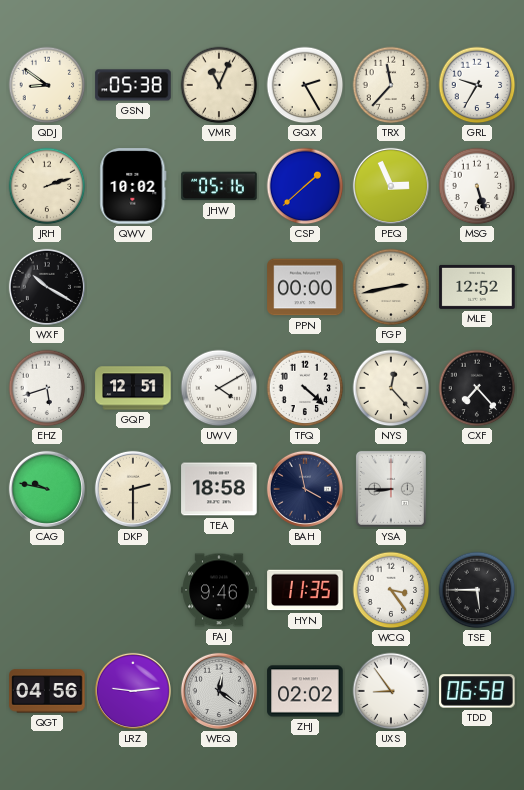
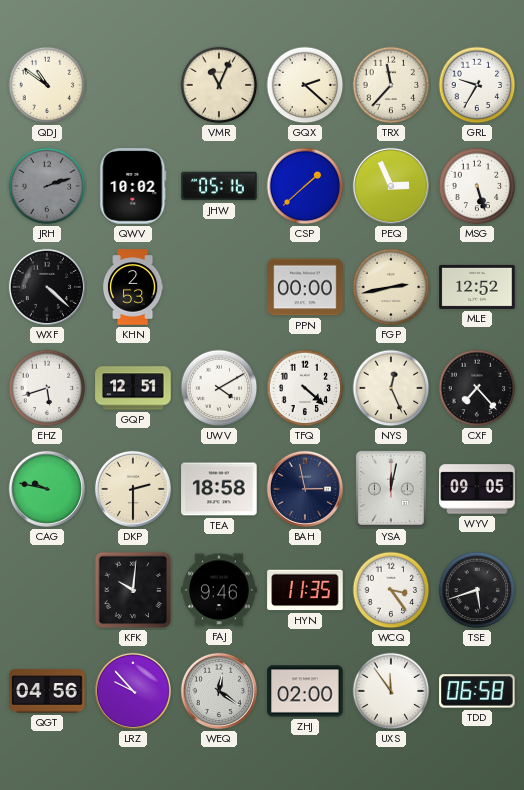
QDJ: 8:51 -> 10:51
GSN: 05:38 -> none
GQX: 2:25 -> 2:22
JRH dial: cream -> grey
WXF: 10:20 -> 4:22
KHN: none -> 2:53
NYS: 12:23 -> 12:26
BAH: 3:58 -> 2:58
YSA: 8:45 -> 12:02
WYV: none -> 09:05
KFK: none -> 10:01
TSE: 5:45 -> 5:42
LRZ: 9:14 -> 9:53
ZHJ: 02:02 -> 02:00
UXS: 8:54 -> 11:54
